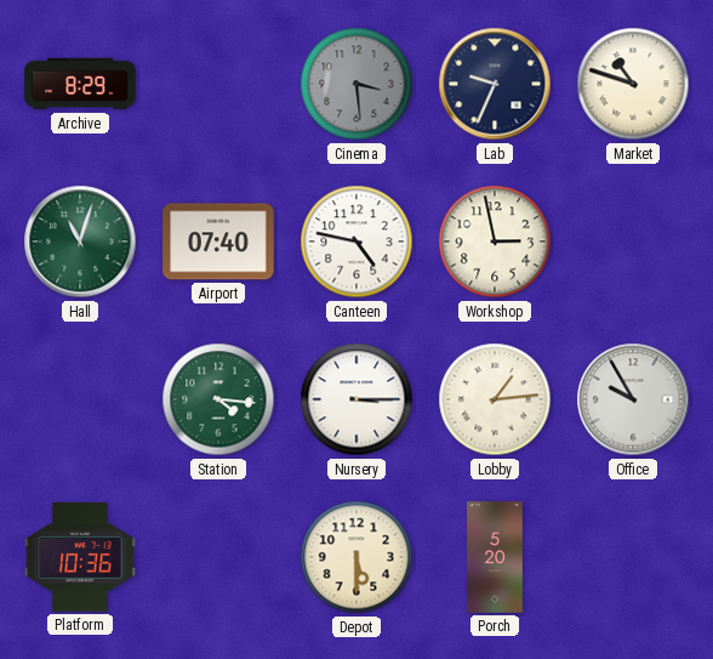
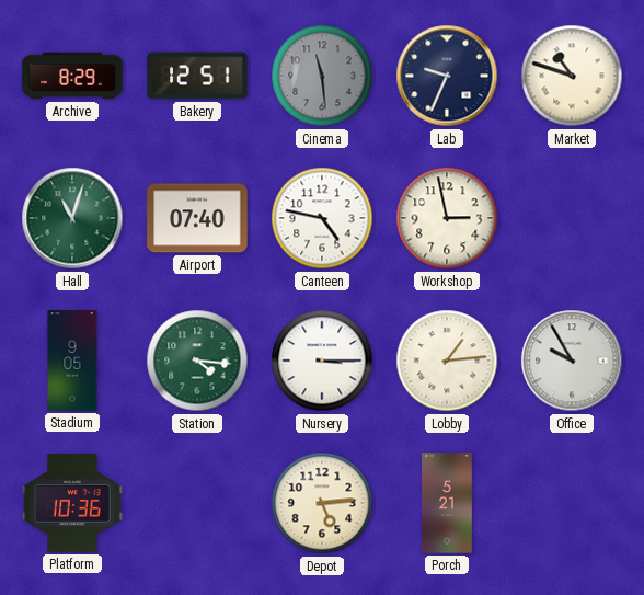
Bakery: none -> 12:51
Cinema: 3:29 -> 11:29
Stadium: none -> 9:05
Depot: 5:30 -> 5:14
Porch: 5:20 -> 5:21
